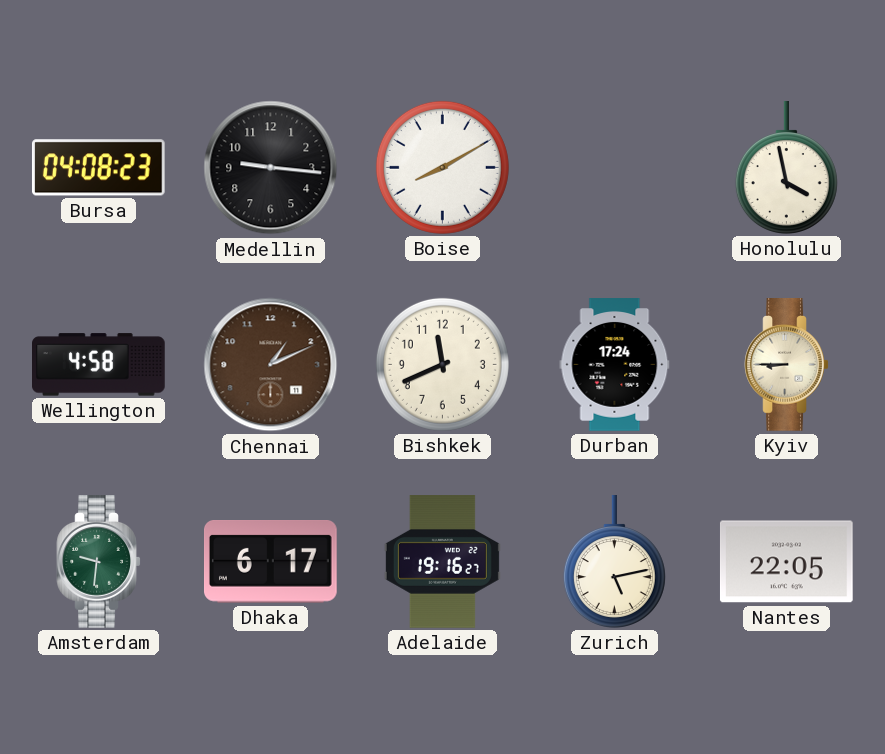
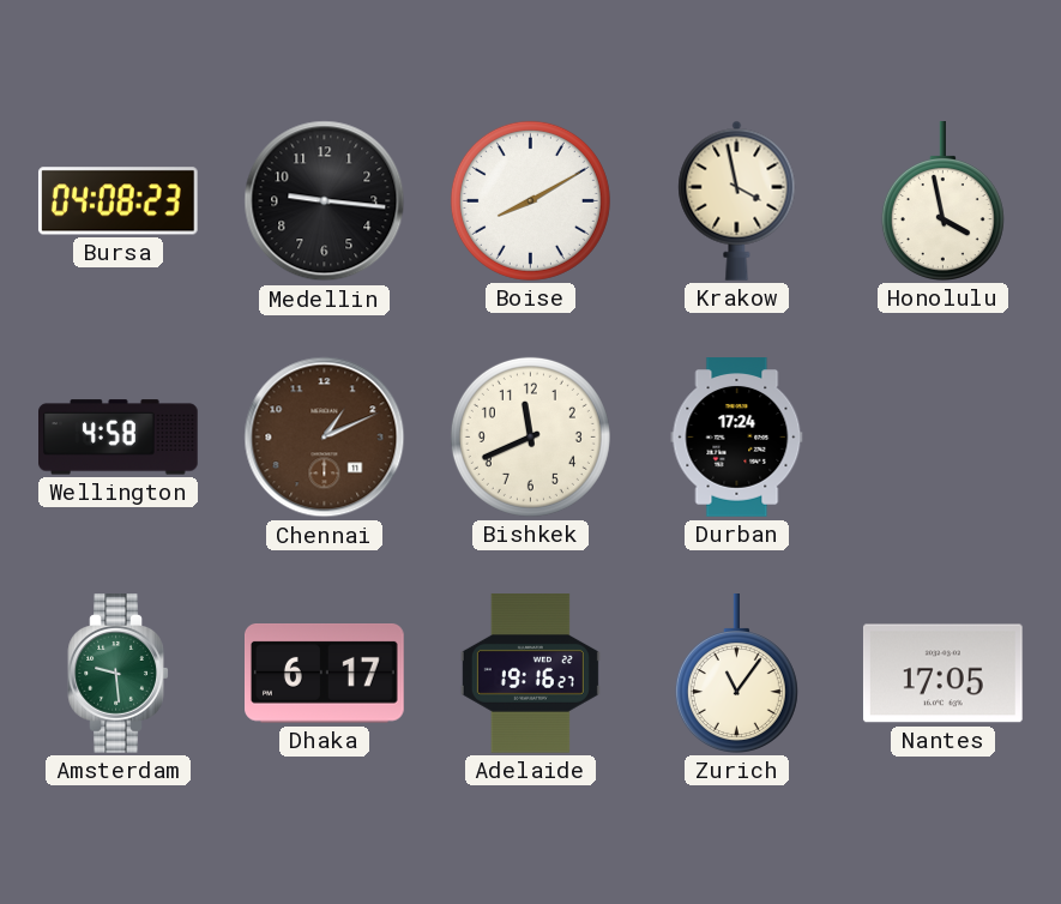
Krakow: none -> 3:58
Kyiv: 8:45 -> none
Amsterdam: 9:31 -> 9:29
Zurich: 5:13 -> 11:06
Nantes: 22:05 -> 17:05
